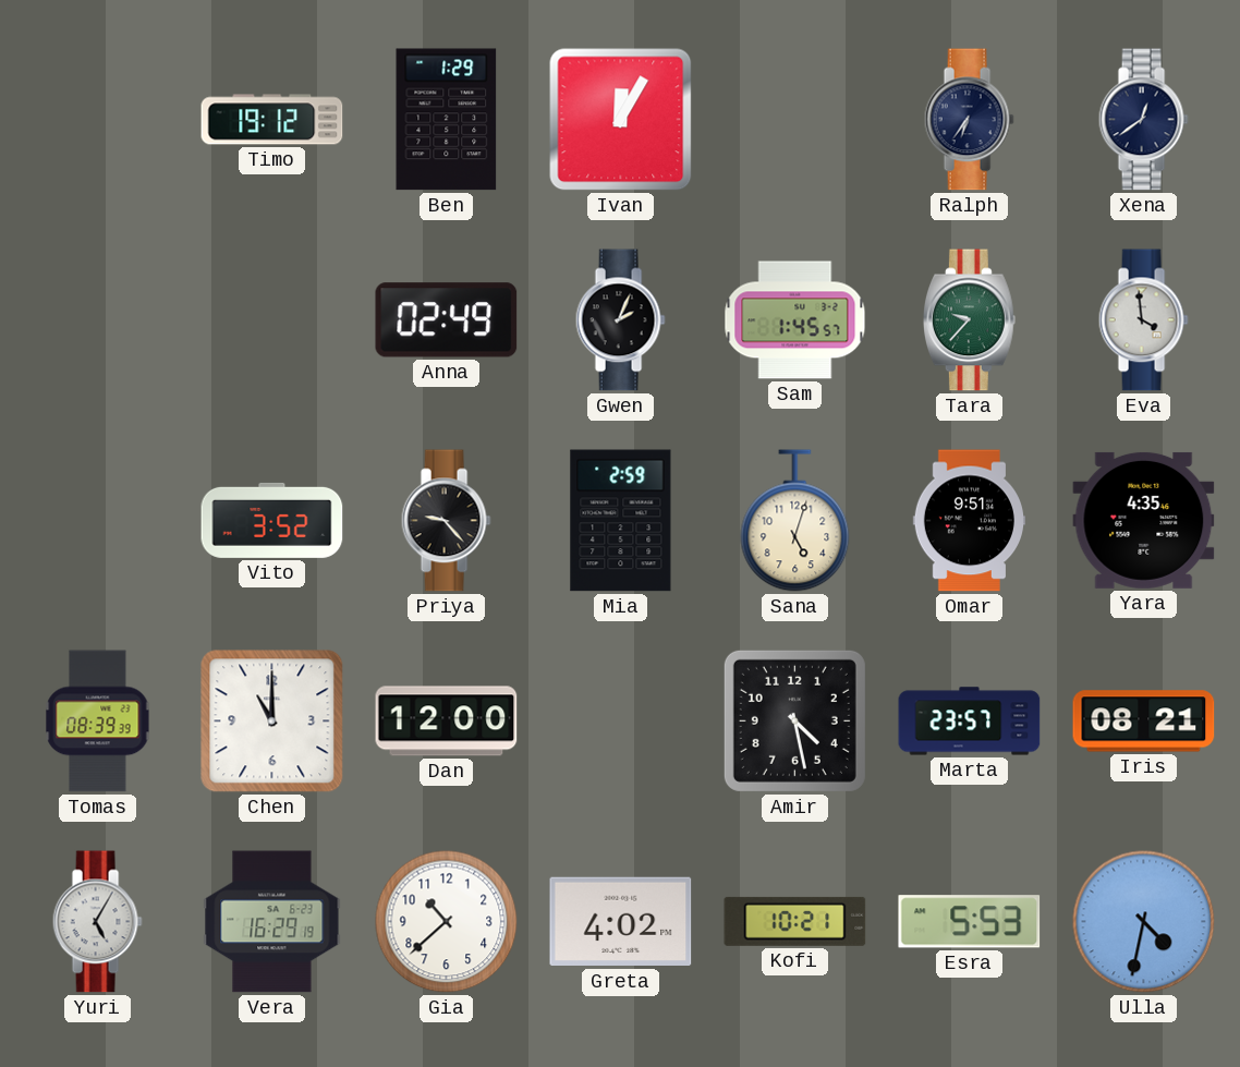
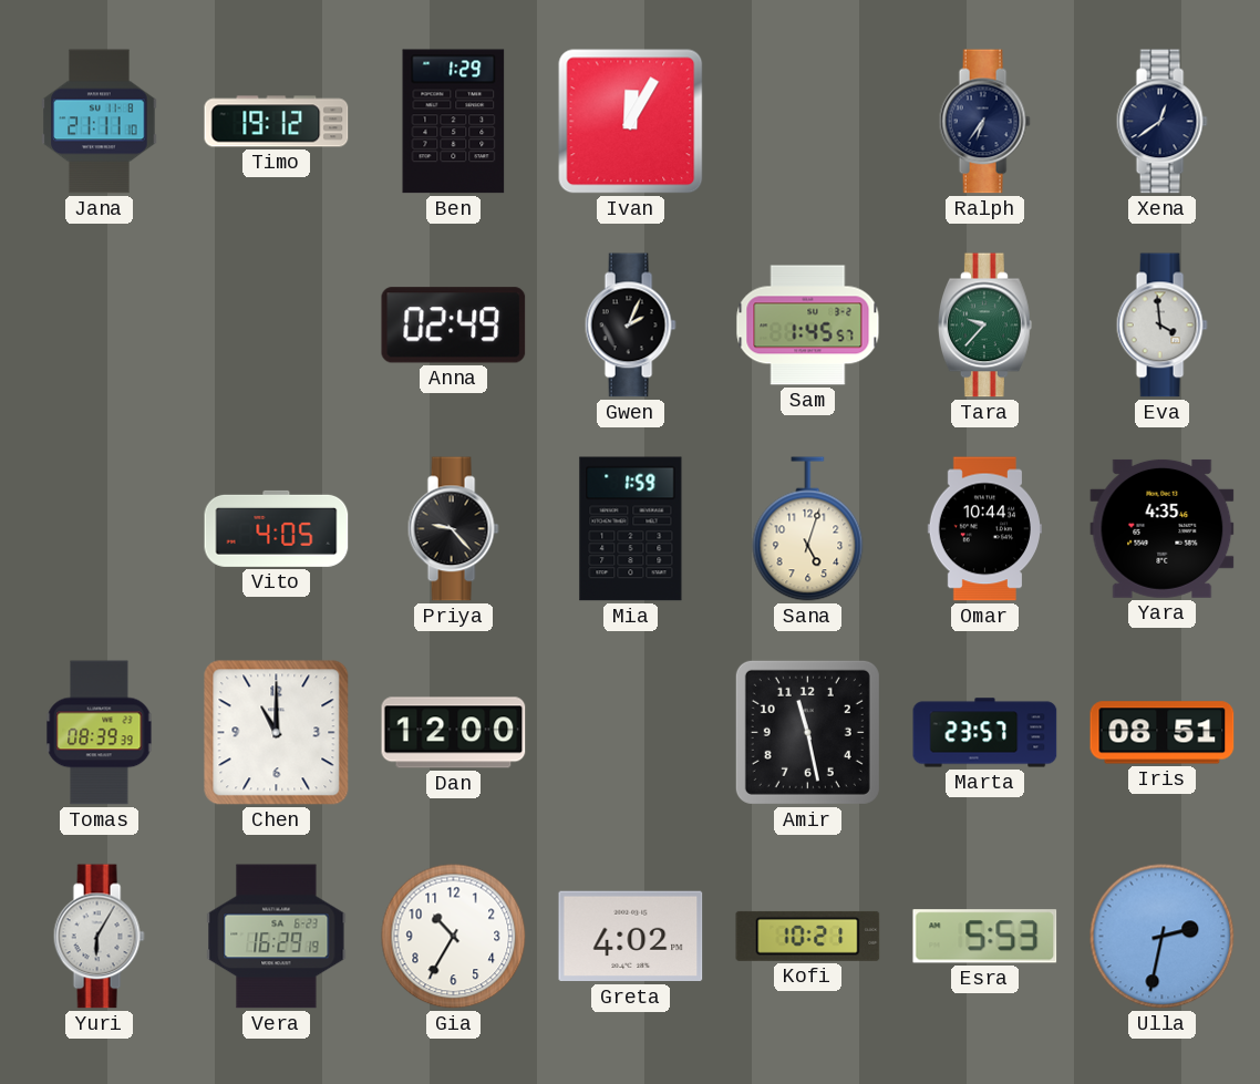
Jana: none -> 21:11
Vito: 3:52 -> 4:05
Mia: 2:59 -> 1:59
Omar: 9:51 -> 10:44
Amir: 4:28 -> 11:28
Iris: 08:21 -> 08:51
Yuri: 5:05 -> 6:05
Gia: 10:38 -> 10:35
Ulla: 4:32 -> 2:32
